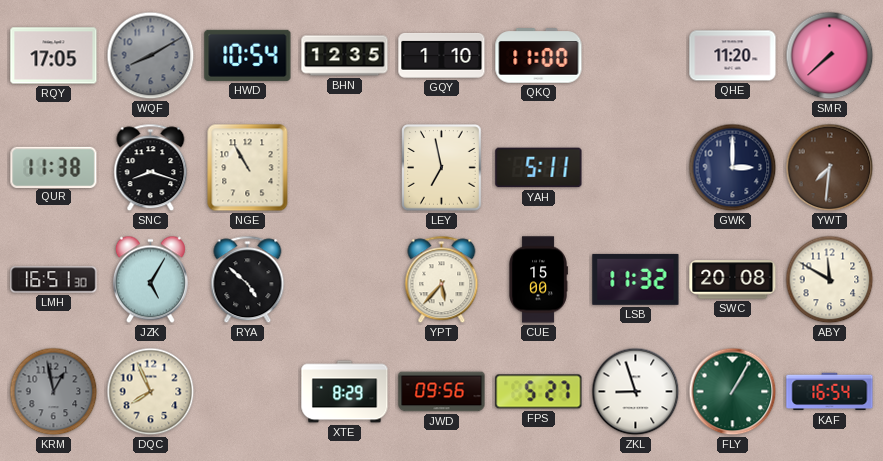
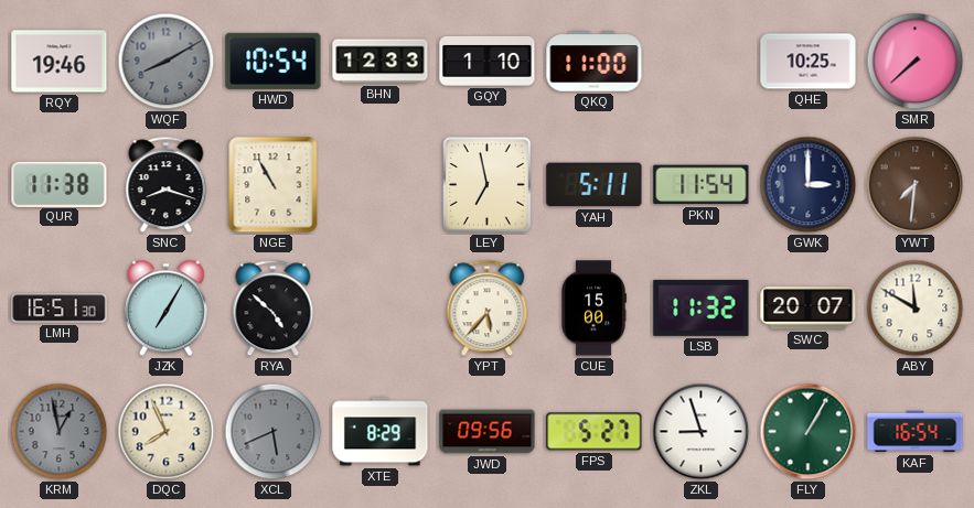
RQY: 17:05 -> 19:46
BHN: 12:35 -> 12:33
QHE: 11:20 -> 10:25
PKN: none -> 11:54
JZK: 5:05 -> 7:05
SWC: 20:08 -> 20:07
XCL: none -> 5:41
